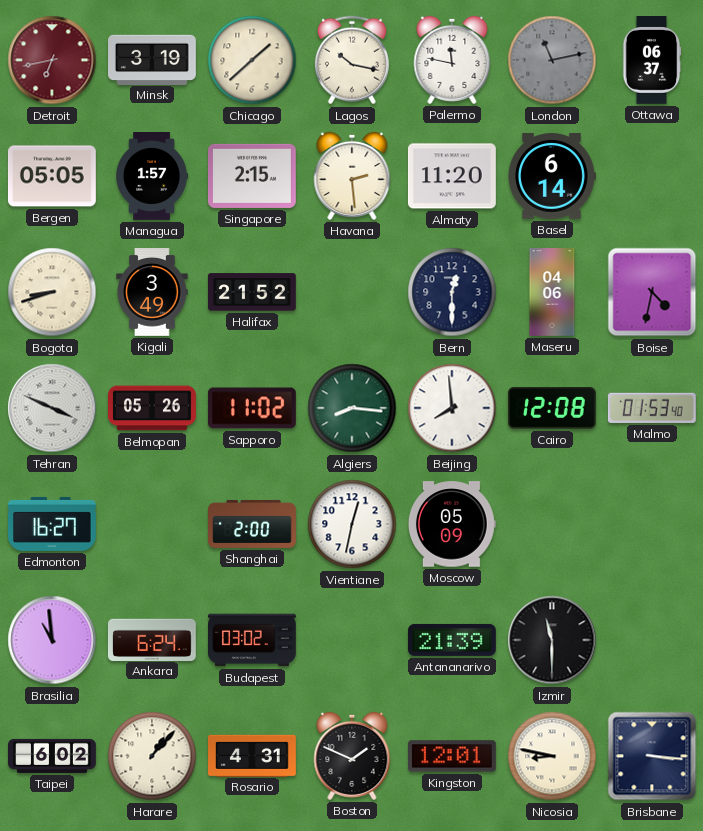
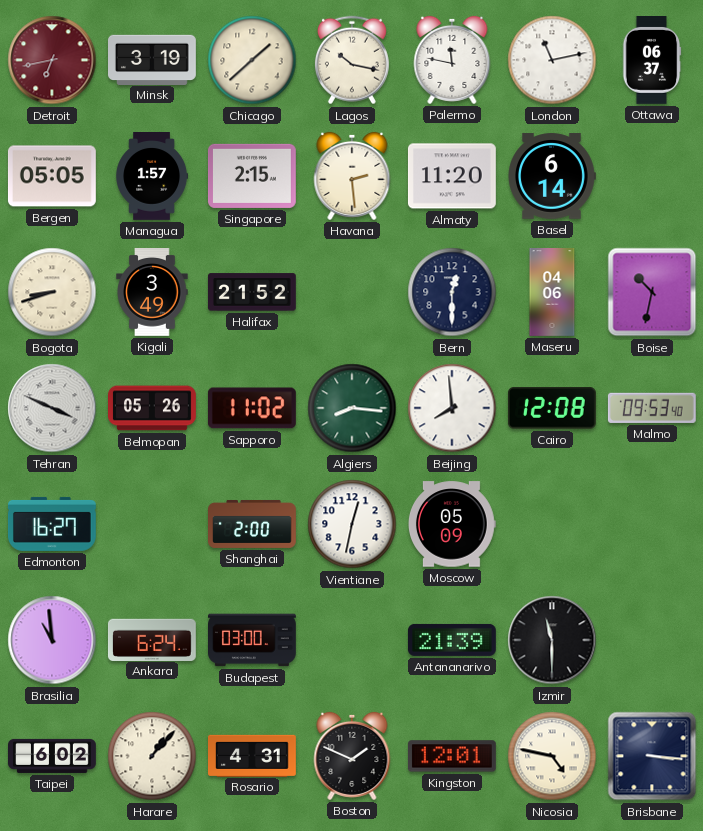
London dial: grey -> white
Boise: 4:32 -> 10:32
Malmo: 01:53 -> 09:53
Budapest: 03:02 -> 03:00
Nicosia: 8:47 -> 4:47
